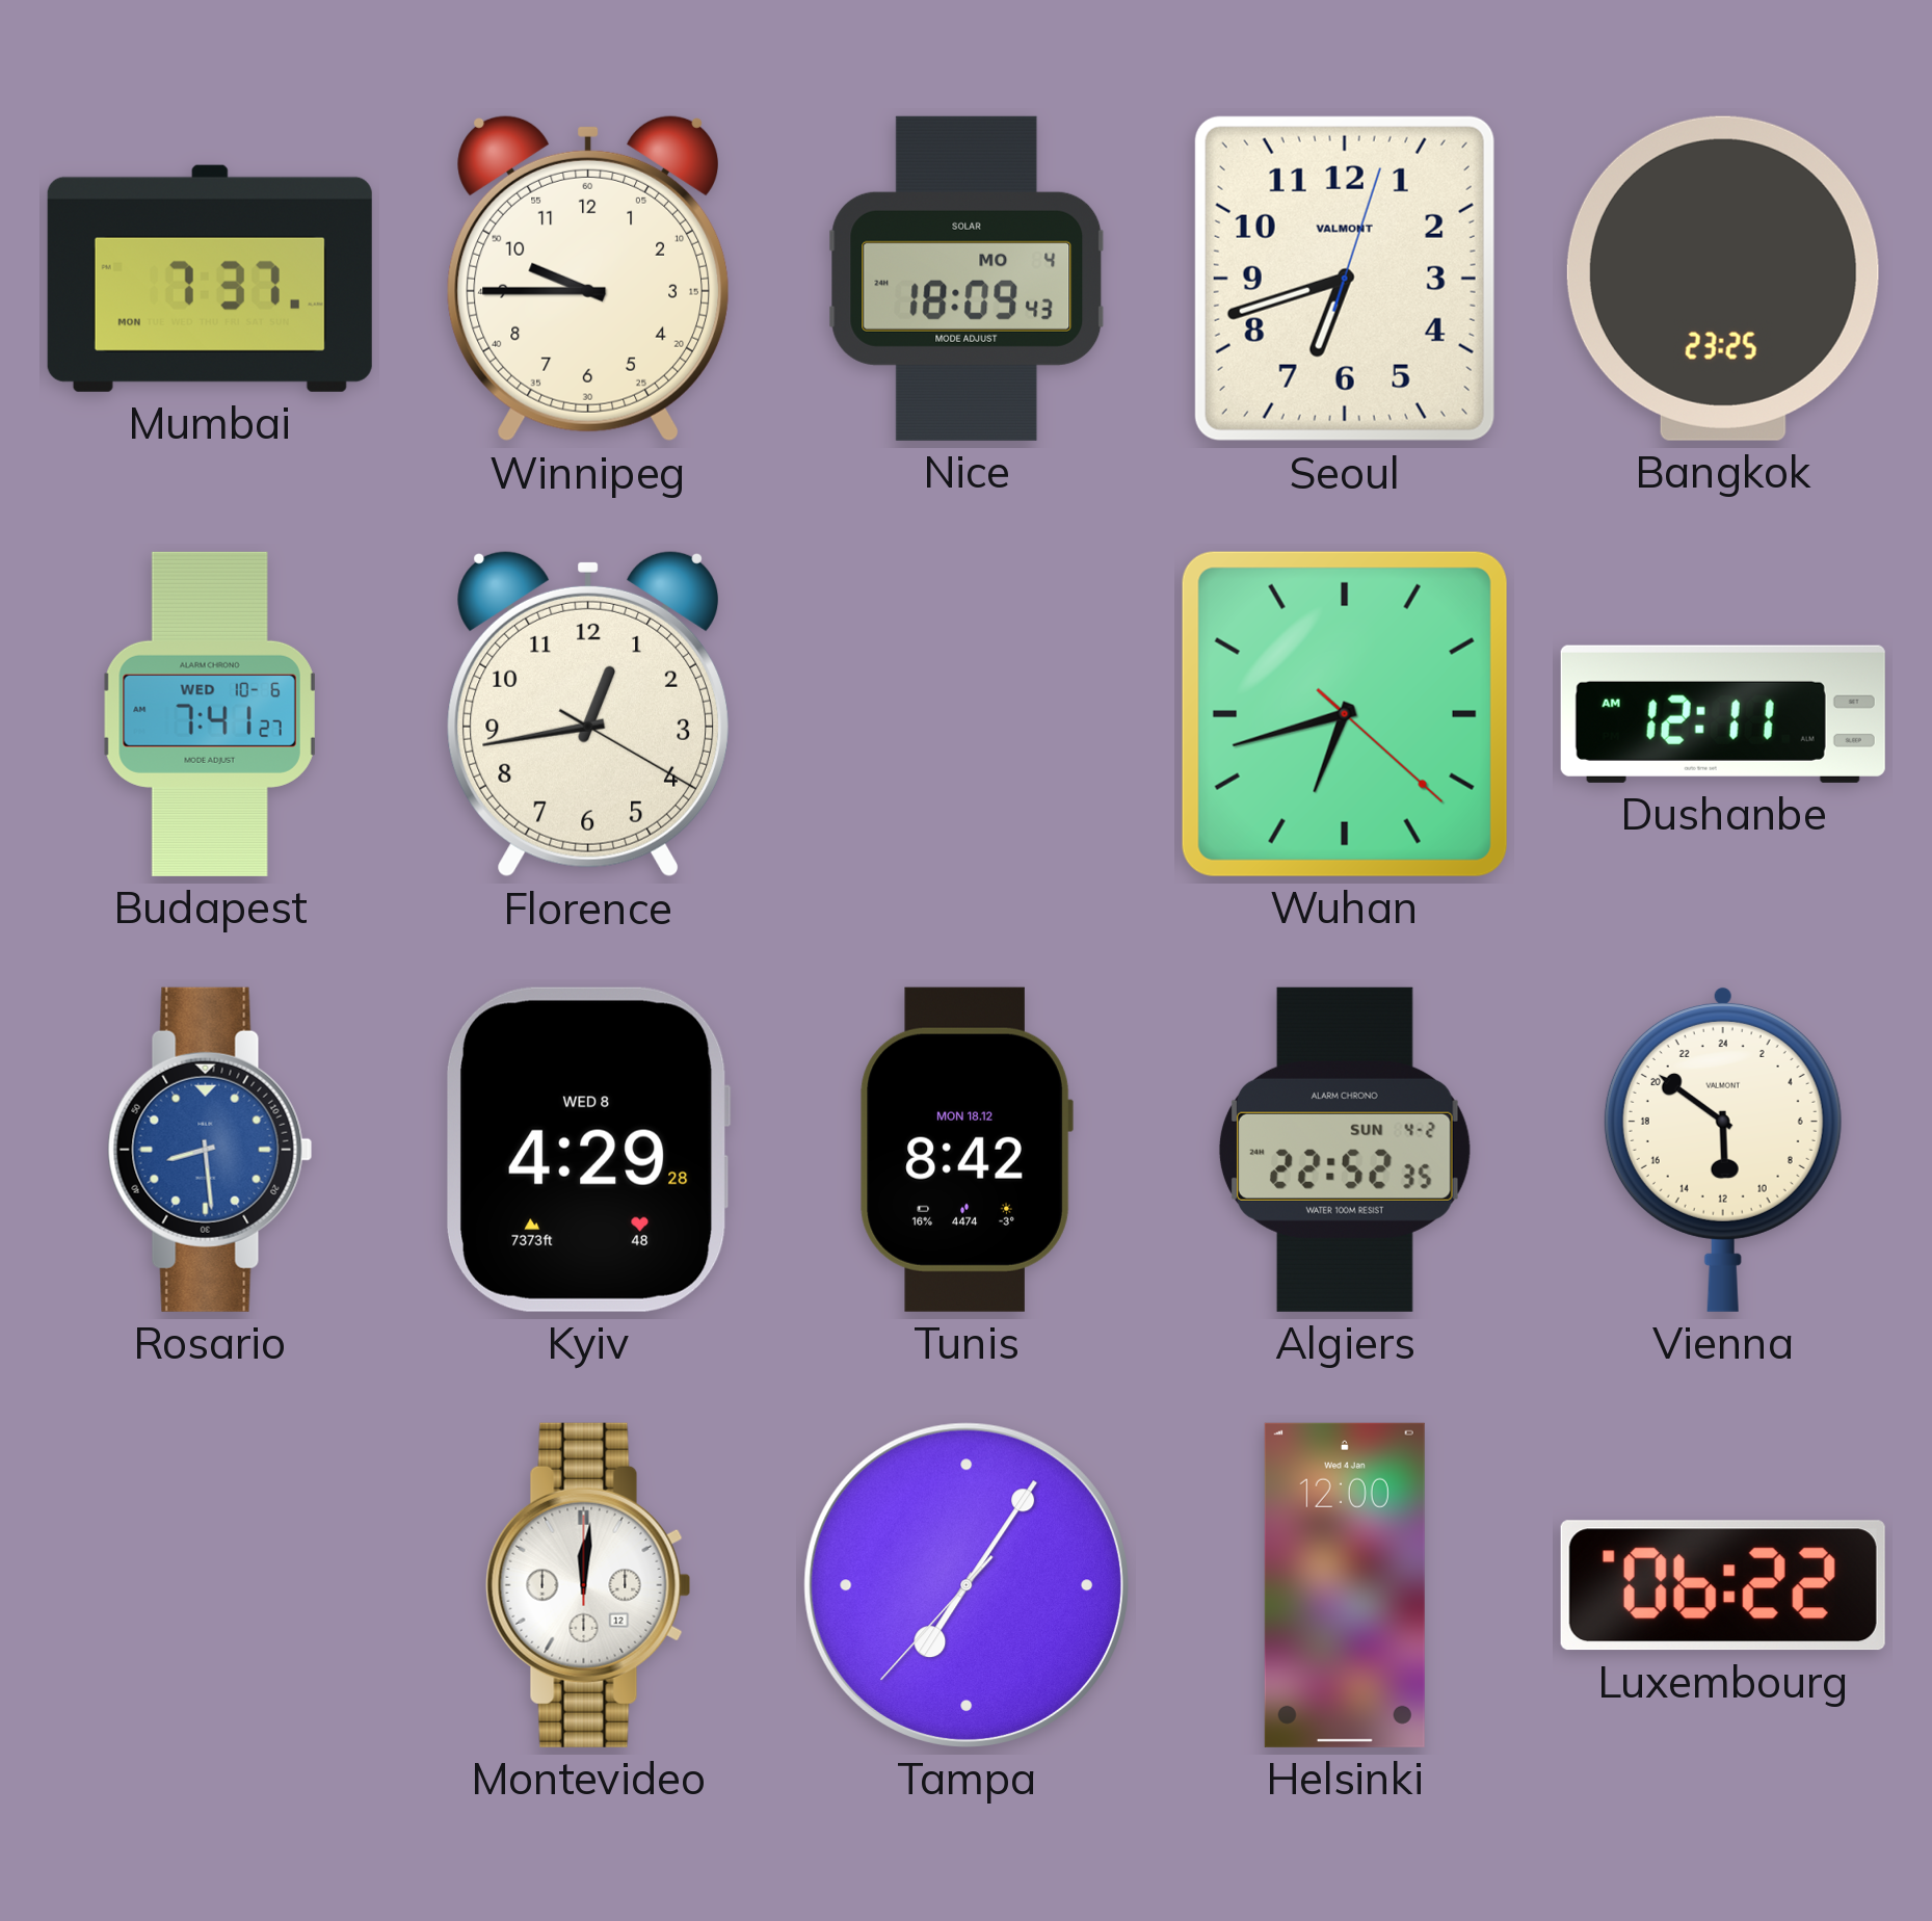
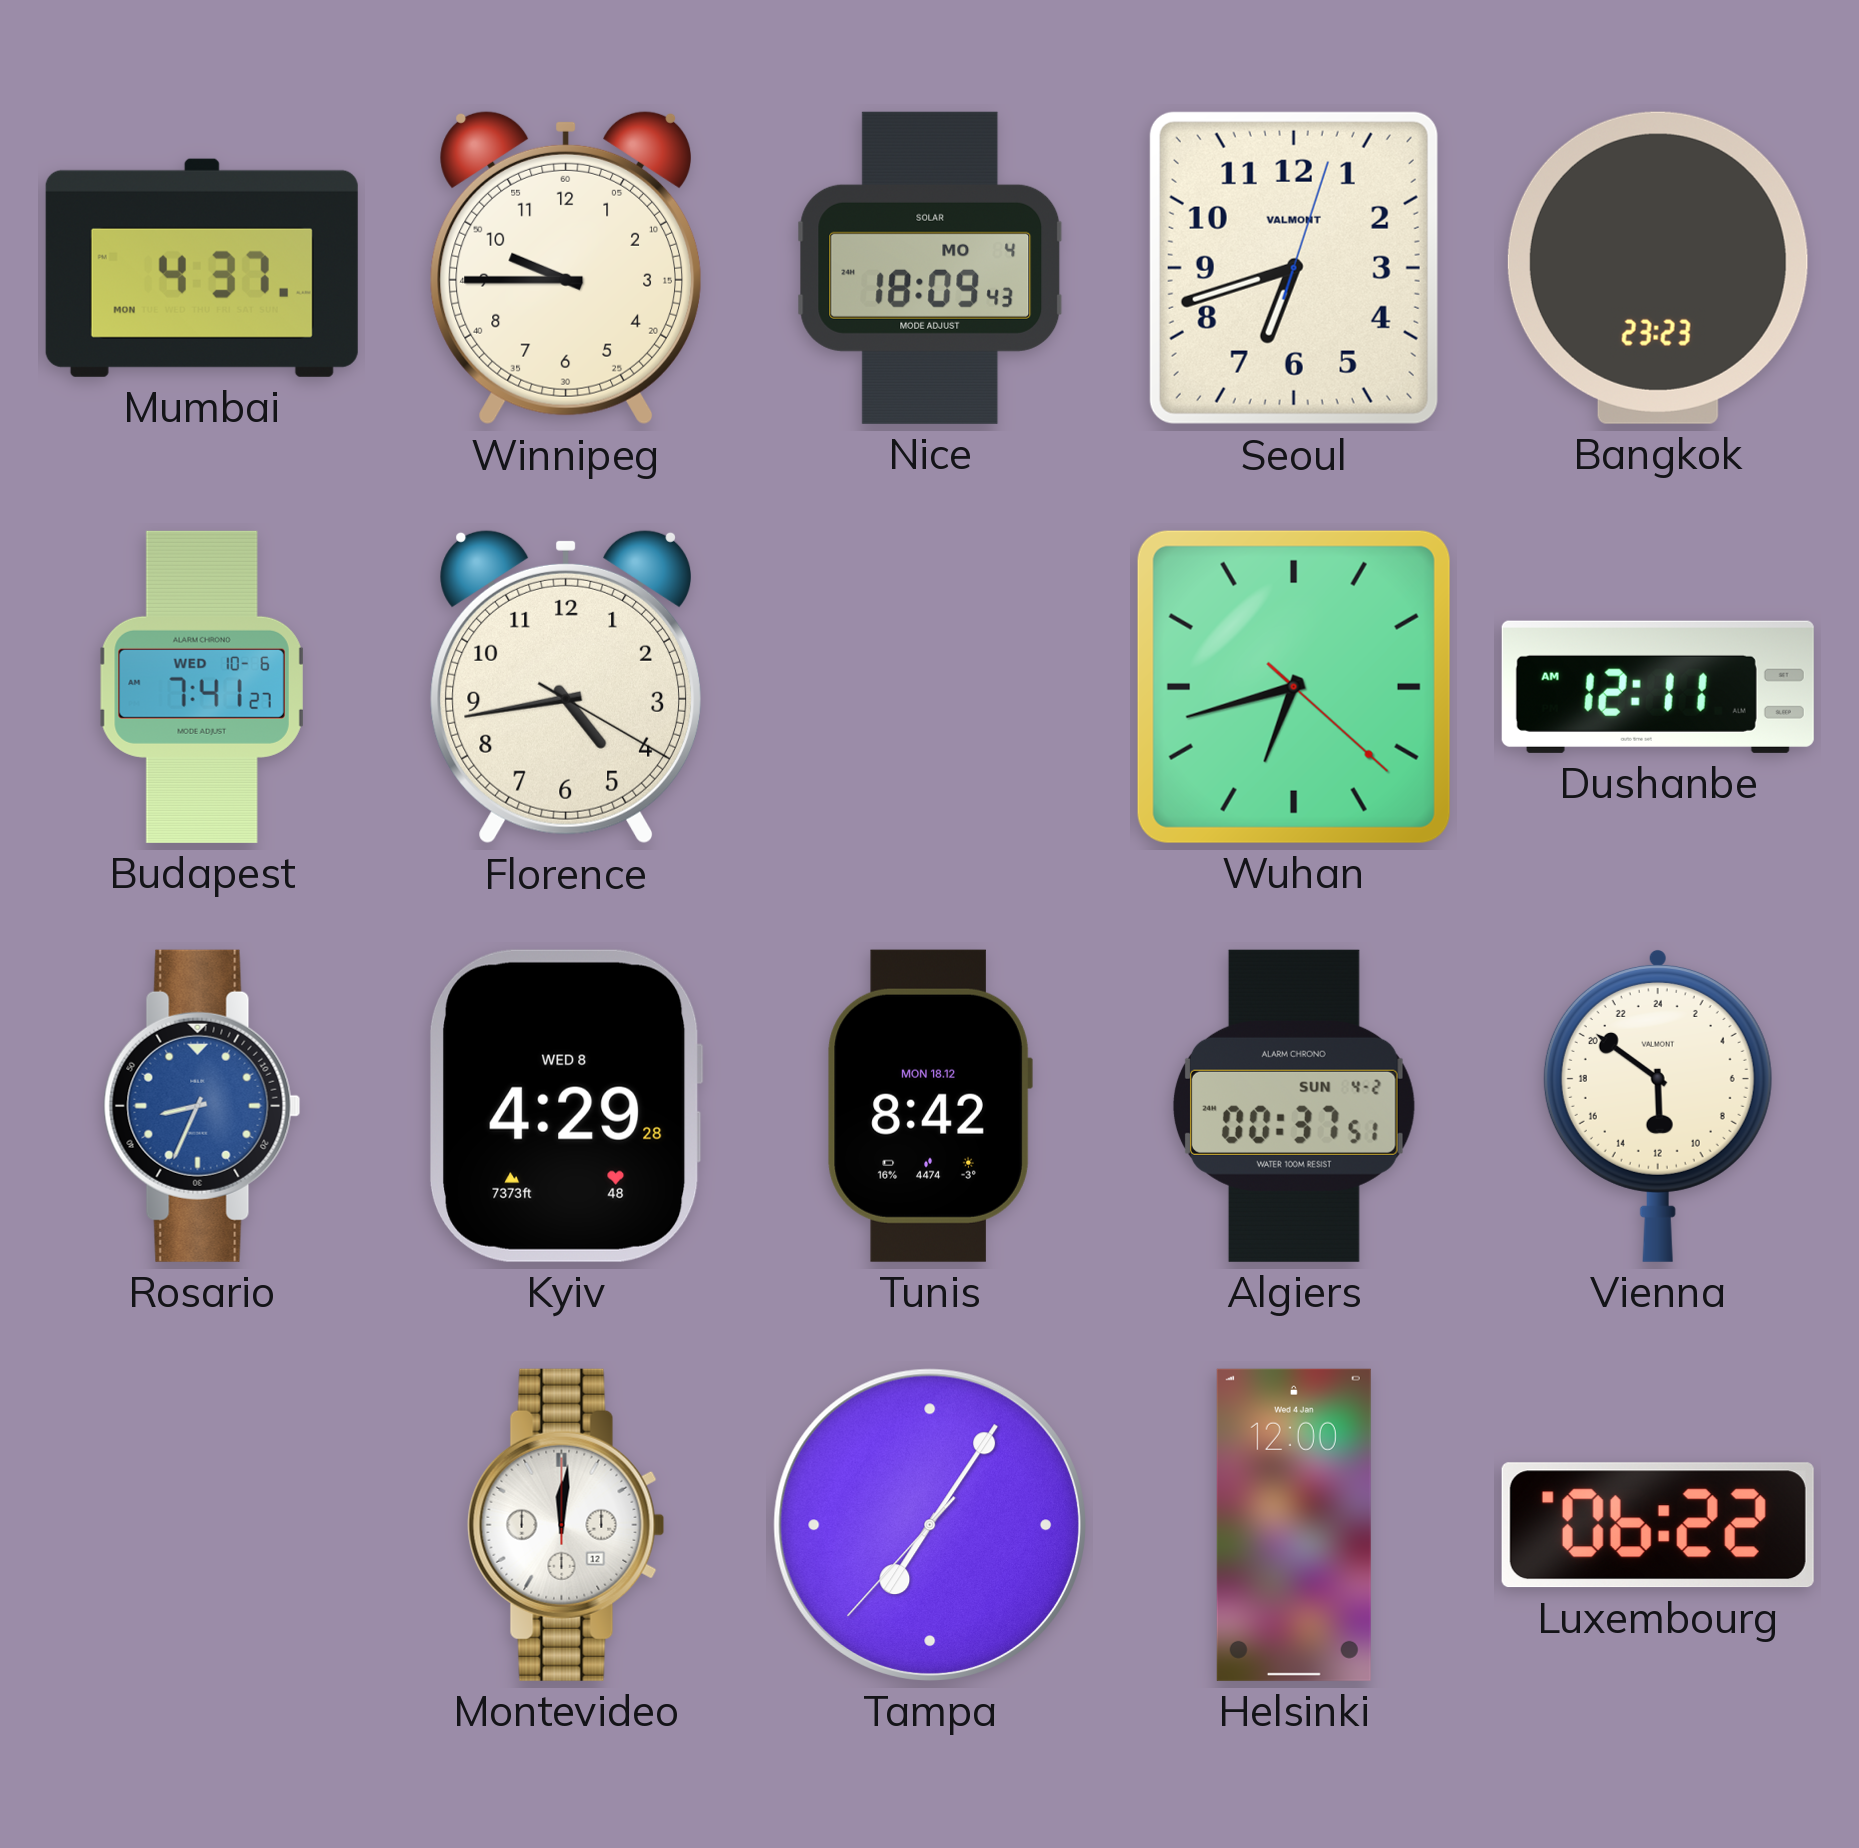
Mumbai: 7:37 -> 4:37
Bangkok: 23:25 -> 23:23
Florence: 12:43 -> 4:43
Rosario: 8:29 -> 8:34
Algiers: 22:52 -> 00:37
